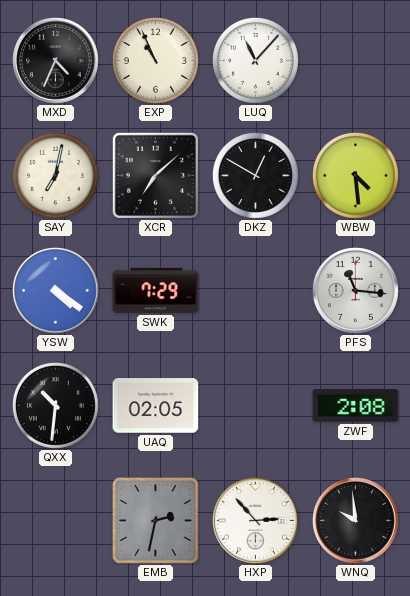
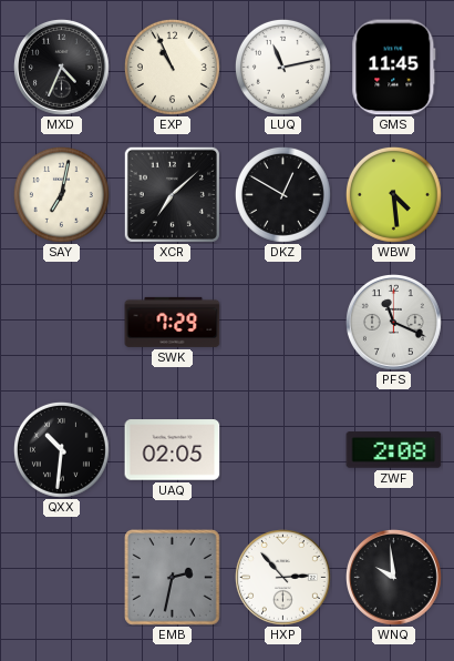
LUQ: 11:07 -> 11:13
GMS: none -> 11:45
YSW: 4:21 -> none
PFS: 11:16 -> 11:19
